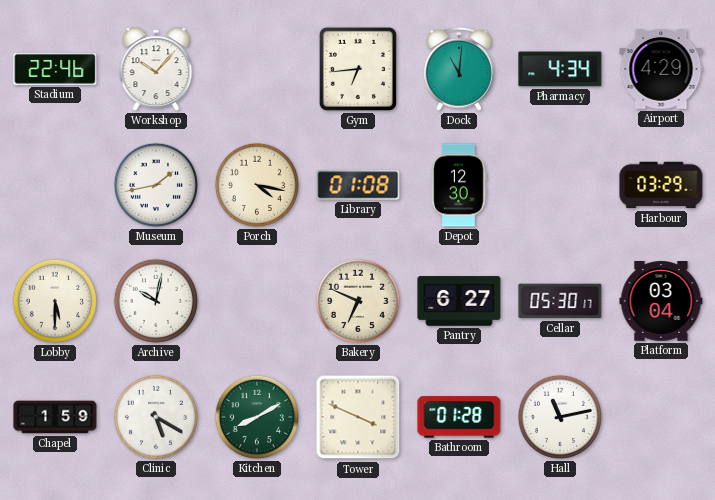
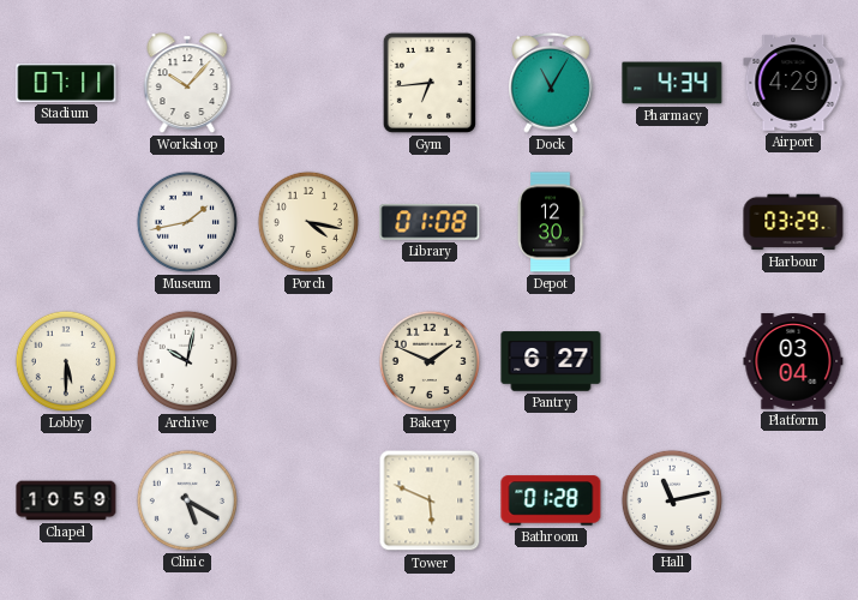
Stadium: 22:46 -> 07:11
Dock: 11:01 -> 11:05
Bakery: 6:49 -> 1:49
Cellar: 05:30 -> none
Chapel: 1:59 -> 10:59
Kitchen: 8:10 -> none
Tower: 3:49 -> 5:49
